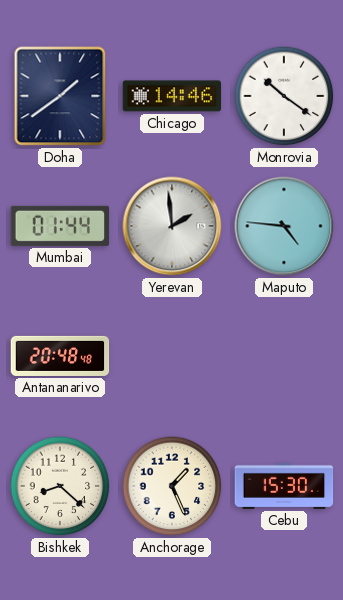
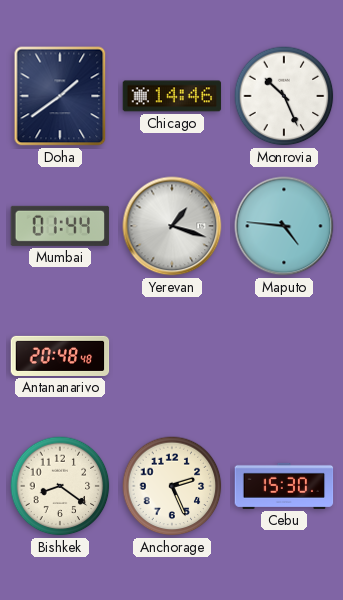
Monrovia: 10:21 -> 10:26
Yerevan: 1:59 -> 1:18
Bishkek: 8:22 -> 8:21
Anchorage: 1:26 -> 2:26
